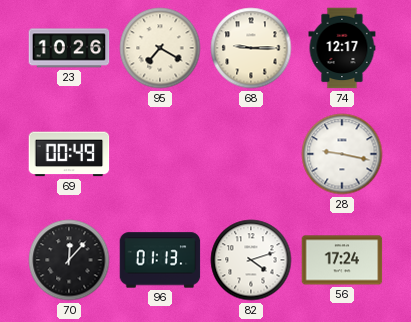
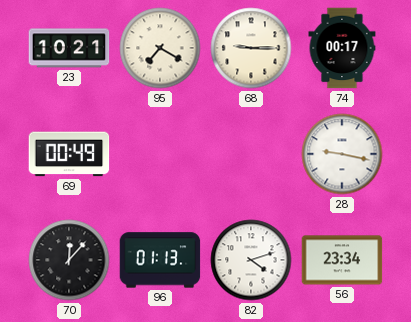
23: 10:26 -> 10:21
74: 12:17 -> 00:17
56: 17:24 -> 23:34
